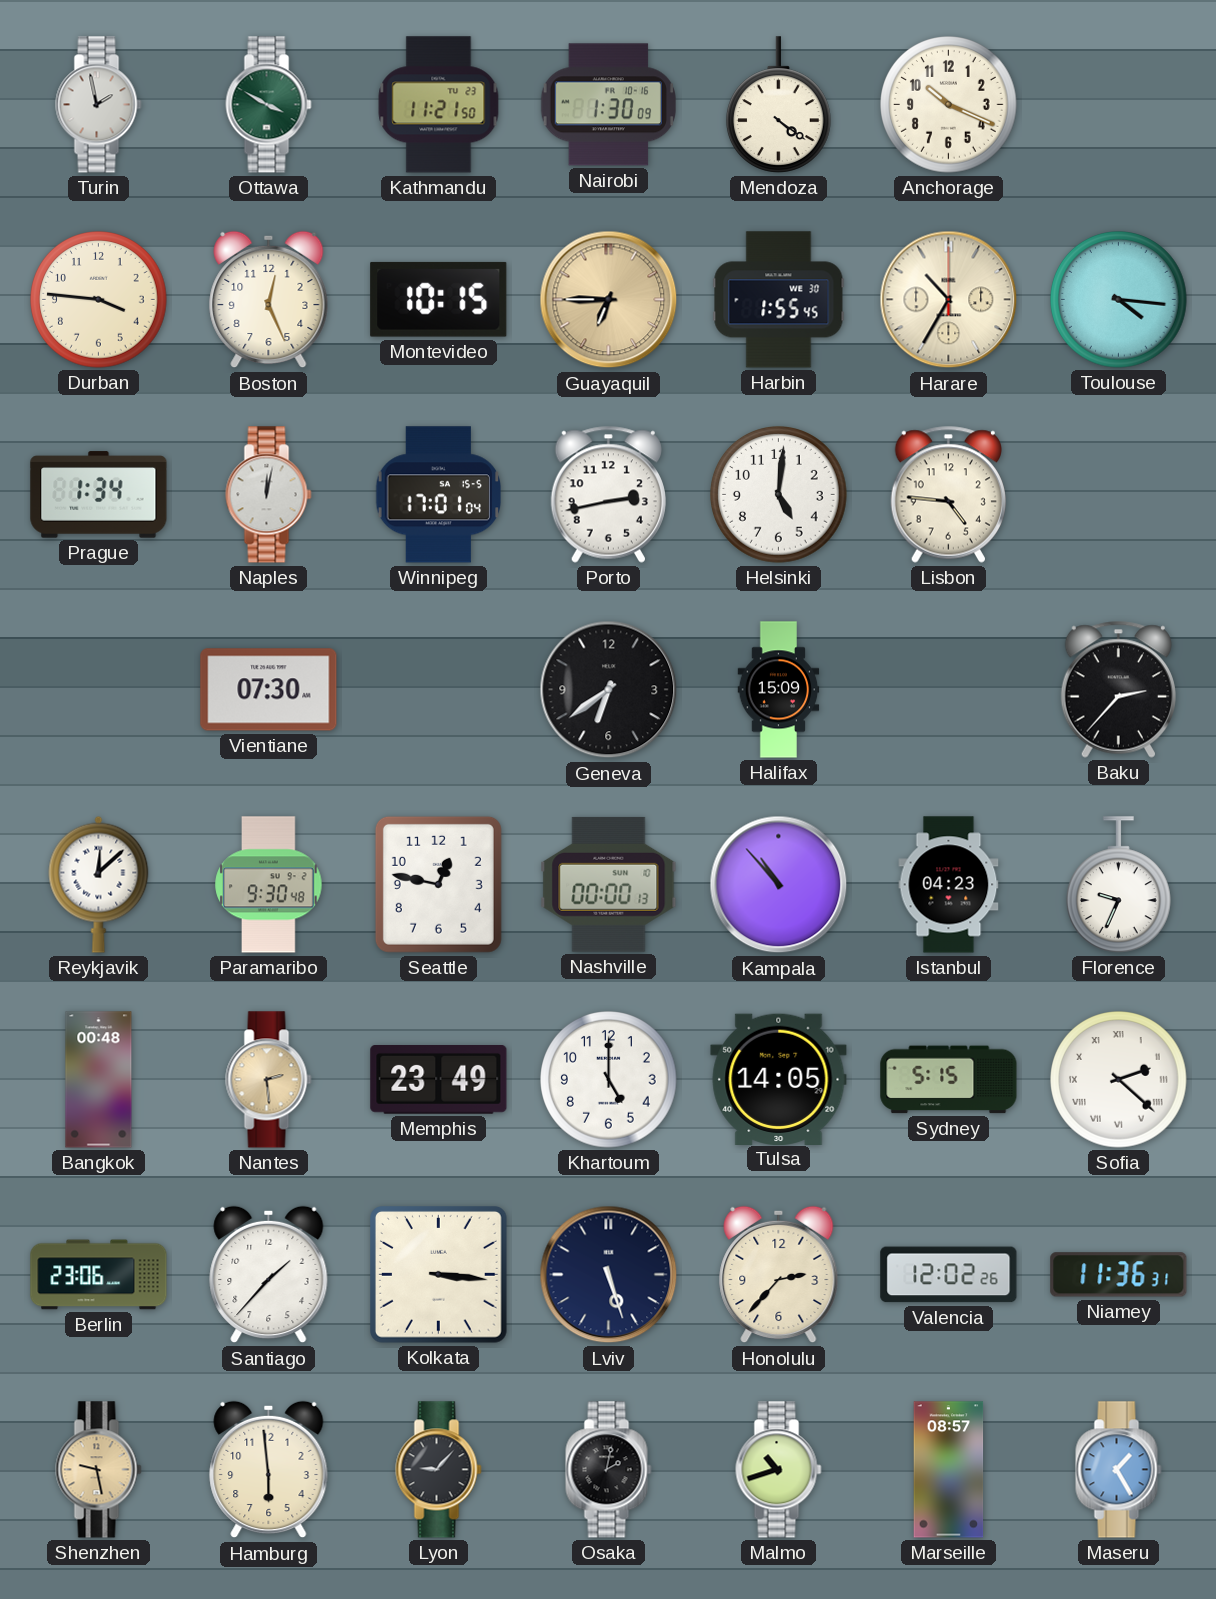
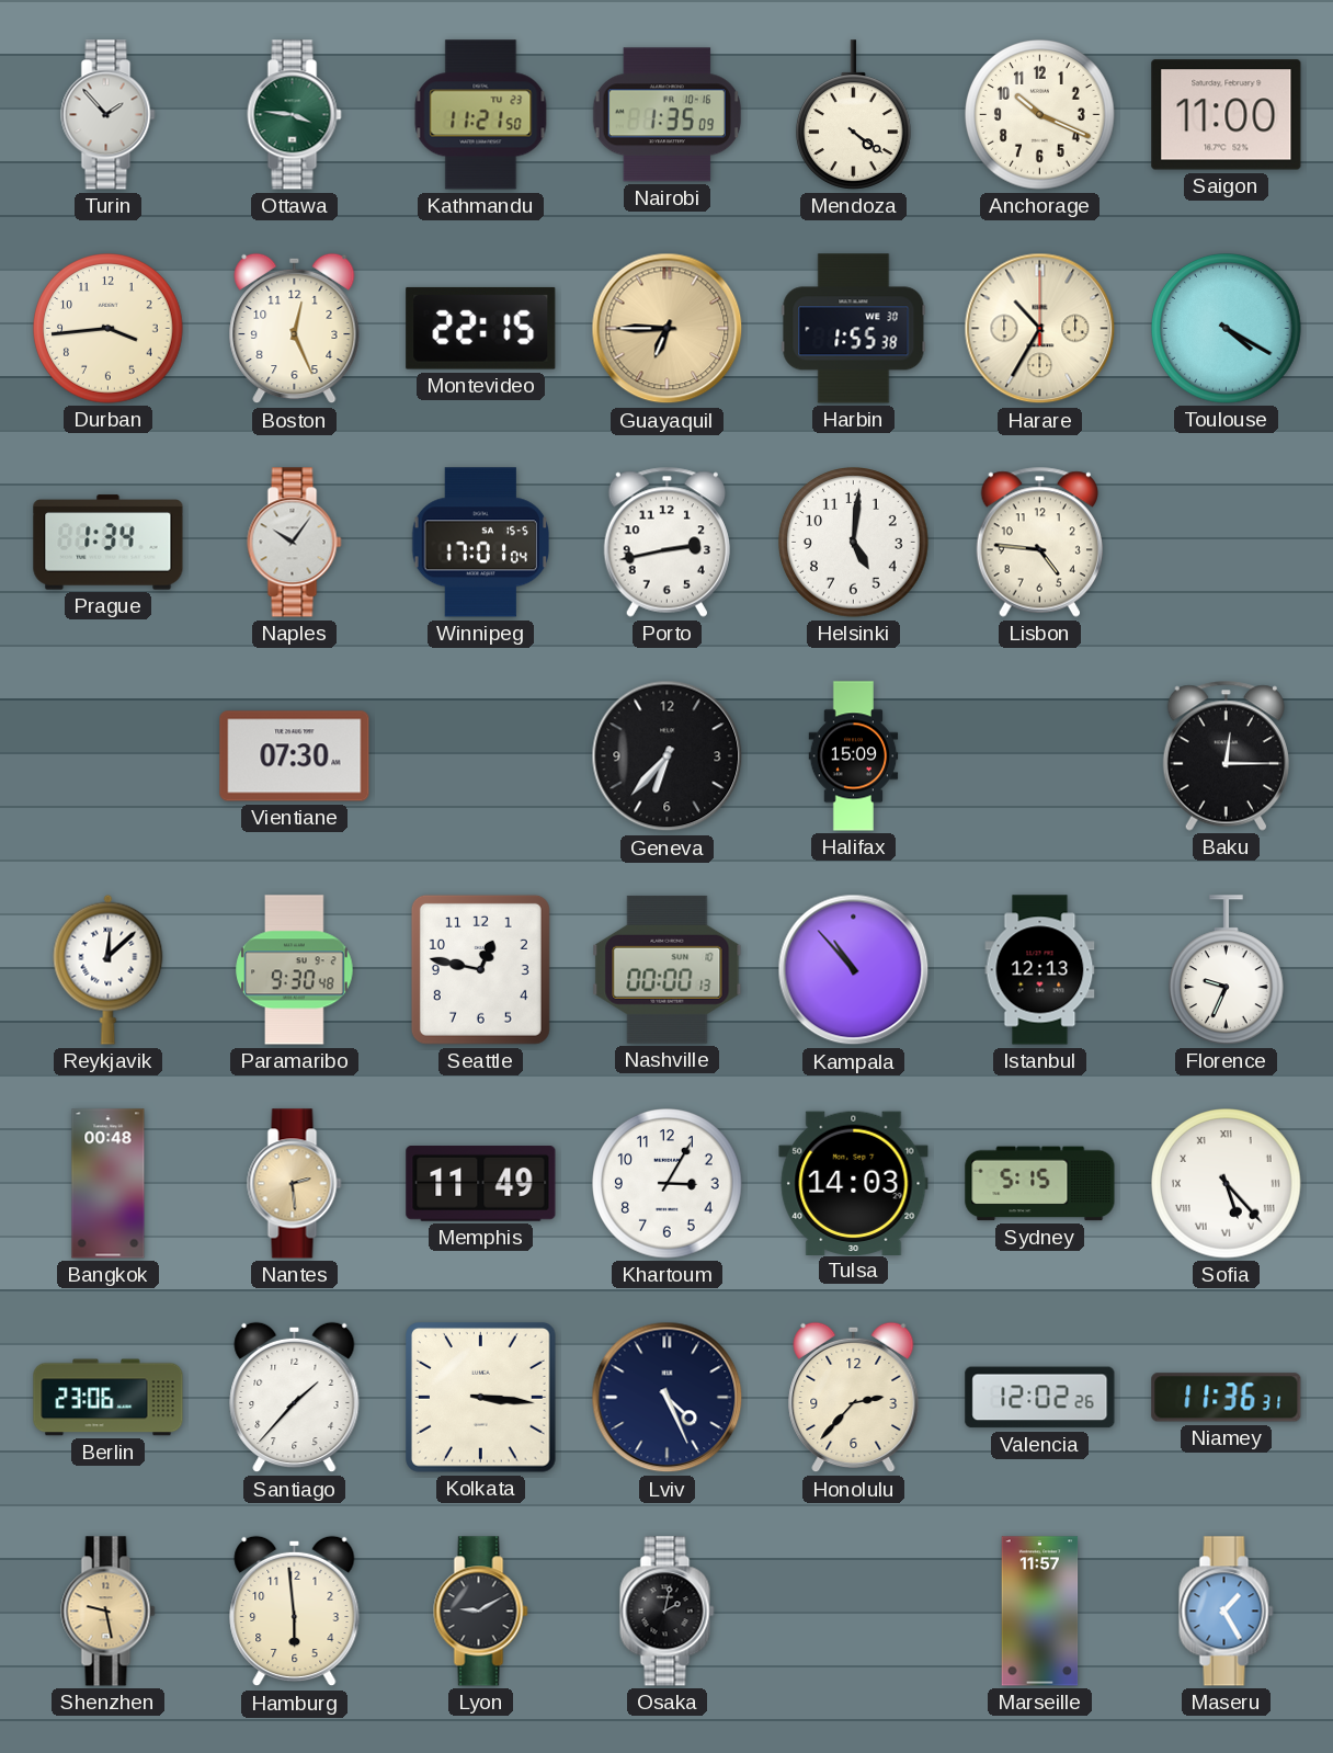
Turin: 1:58 -> 1:53
Ottawa: 3:50 -> 3:46
Nairobi: 1:30 -> 1:35
Saigon: none -> 11:00
Durban: 3:46 -> 3:44
Montevideo: 10:15 -> 22:15
Harbin: 1:55:45 -> 1:55:38
Toulouse: 4:16 -> 4:20
Naples: 12:02 -> 10:06
Geneva: 6:39 -> 6:37
Baku: 2:37 -> 12:15
Istanbul: 04:23 -> 12:13
Memphis: 23:49 -> 11:49
Khartoum: 5:00 -> 3:05
Tulsa: 14:05 -> 14:03
Sofia: 2:22 -> 5:23
Lviv: 5:27 -> 4:26
Lyon: 9:07 -> 9:10
Malmo: 10:42 -> none
Marseille: 08:57 -> 11:57
